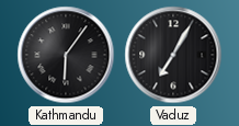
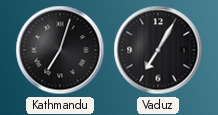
Kathmandu: 6:06 -> 7:03
